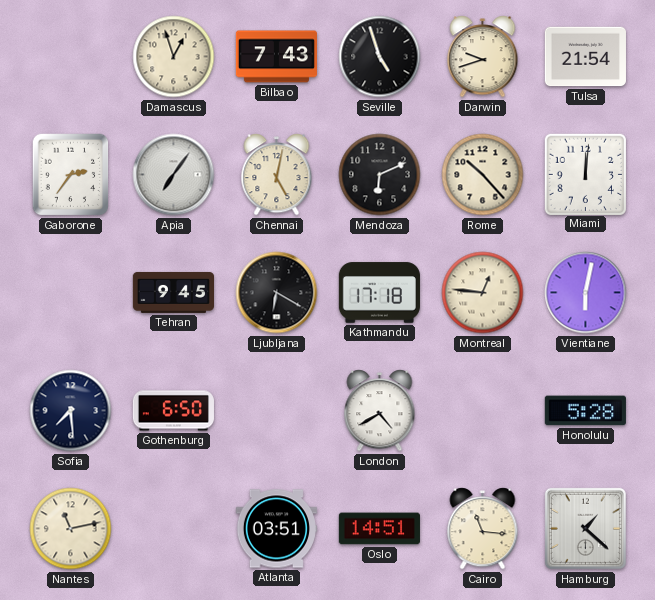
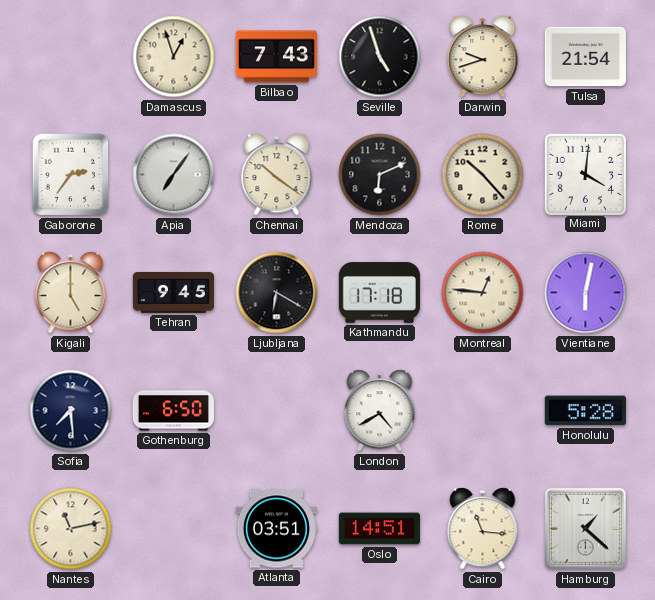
Chennai: 5:02 -> 10:21
Miami: 12:01 -> 4:01
Kigali: none -> 5:00
